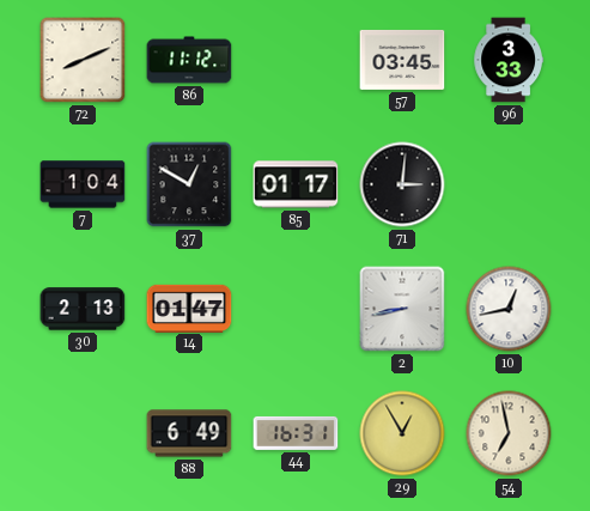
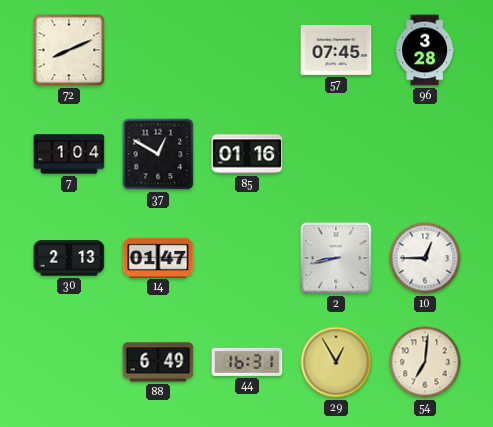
86: 11:12 -> none
57: 03:45 -> 07:45
96: 3:33 -> 3:28
85: 01:17 -> 01:16
71: 3:01 -> none
10: 12:43 -> 12:45
54: 6:58 -> 7:01
